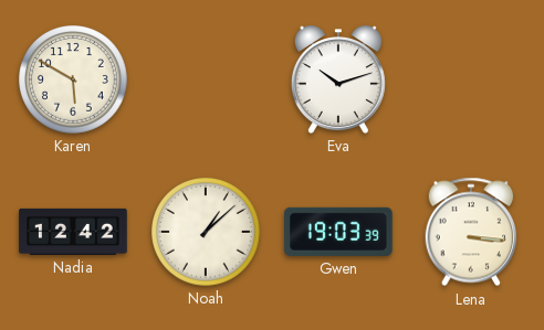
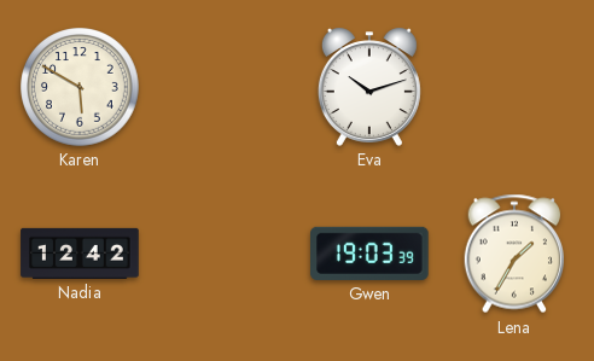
Noah: 1:08 -> none
Lena: 3:16 -> 1:35
